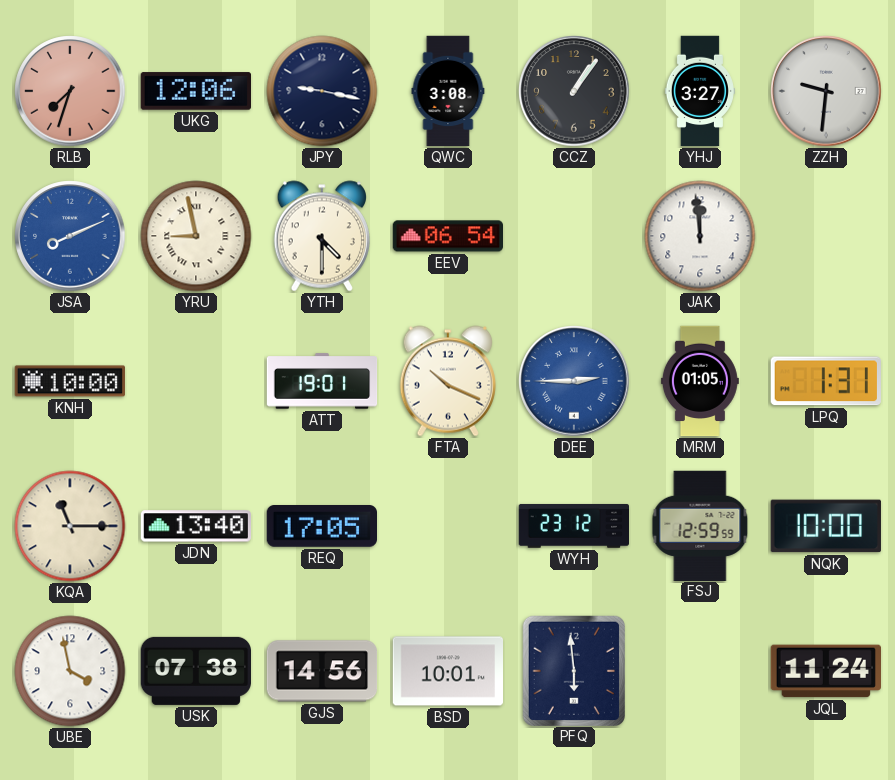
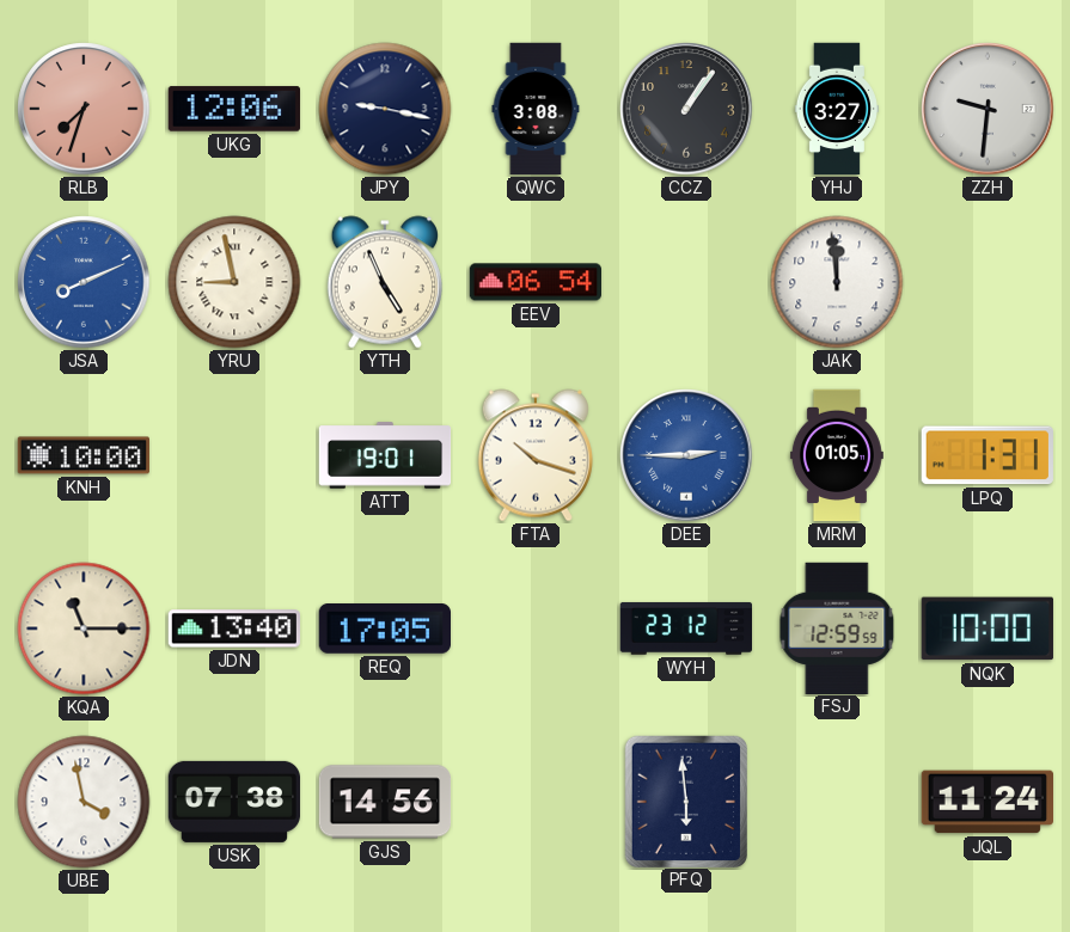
YTH: 4:30 -> 4:56
FTA: 10:19 -> 10:18
BSD: 10:01 -> none
